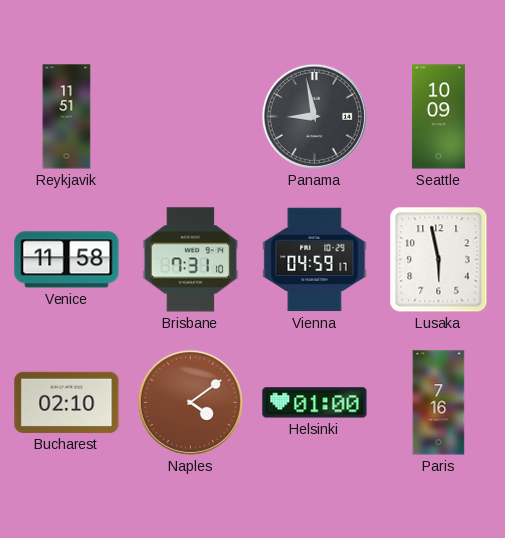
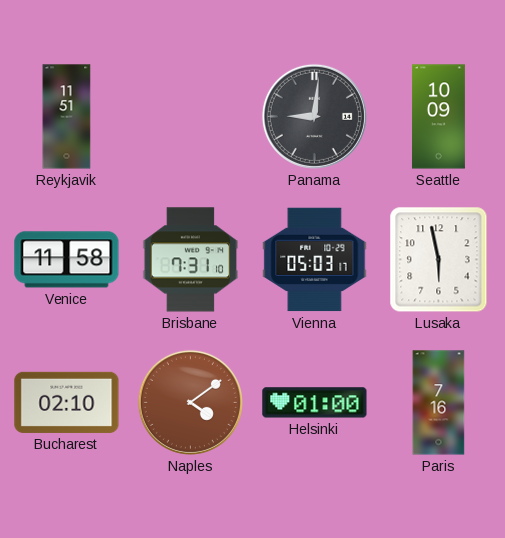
Panama: 8:58 -> 9:01
Vienna: 04:59 -> 05:03
